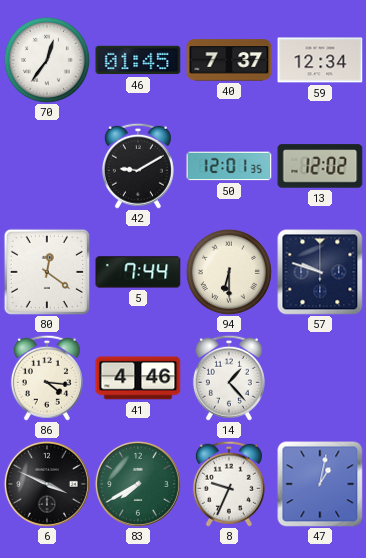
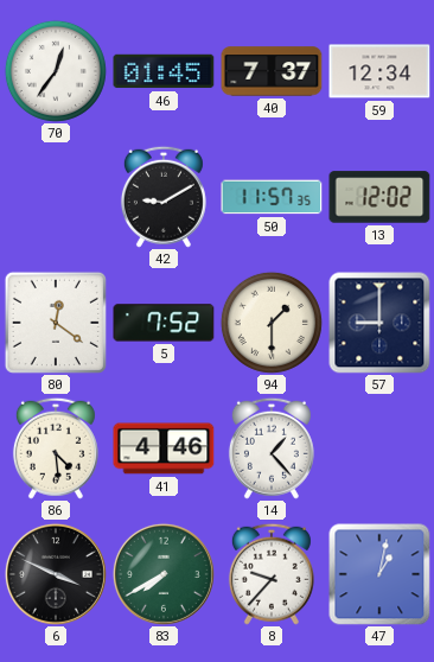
50: 12:01 -> 11:57
5: 7:44 -> 7:52
94: 6:30 -> 1:30
57: 9:48 -> 9:00
86: 4:16 -> 4:29
8: 9:34 -> 9:37
